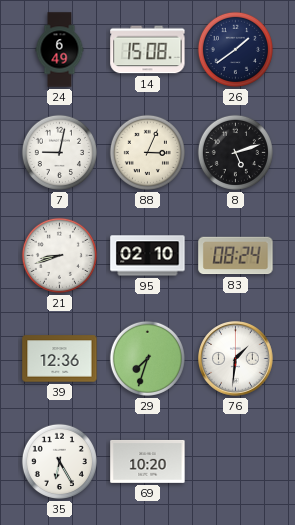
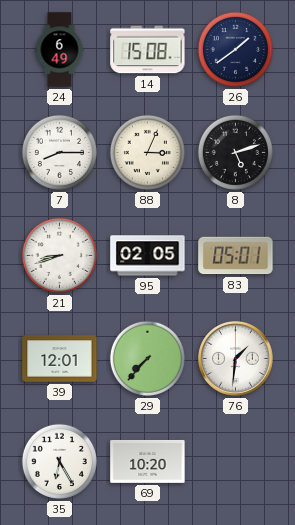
7: 9:02 -> 8:15
95: 02:10 -> 02:05
83: 08:24 -> 05:01
39: 12:36 -> 12:01
29: 7:33 -> 7:37
